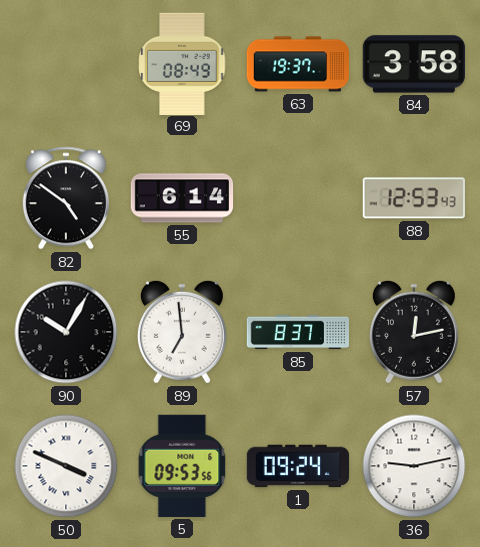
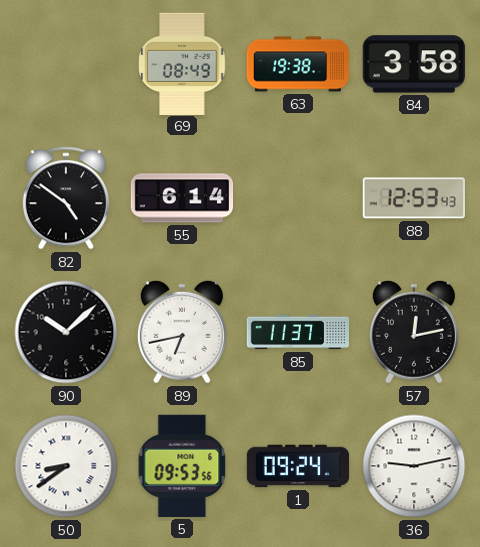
63: 19:37 -> 19:38
90: 10:05 -> 10:08
89: 6:59 -> 6:43
85: 8:37 -> 11:37
50: 3:49 -> 8:39
